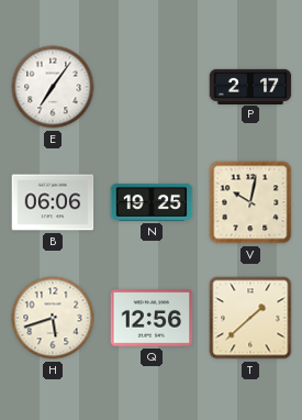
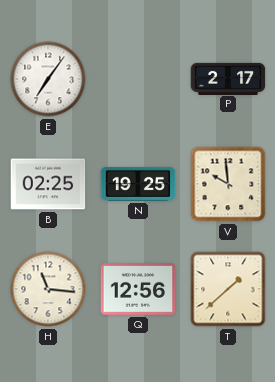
B: 06:06 -> 02:25
V: 10:02 -> 9:59
H: 5:42 -> 11:16
